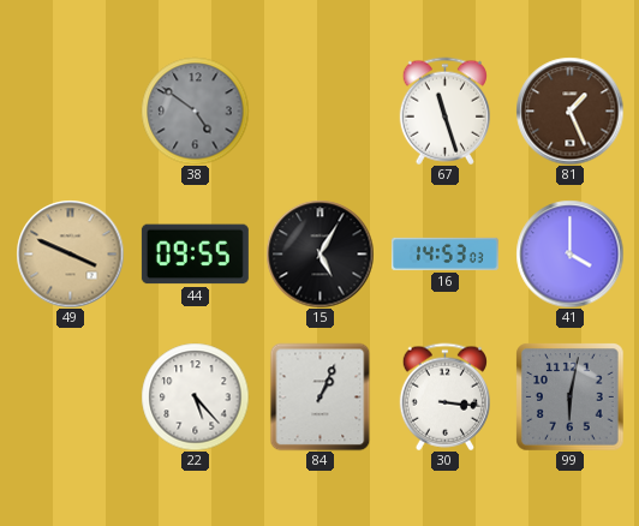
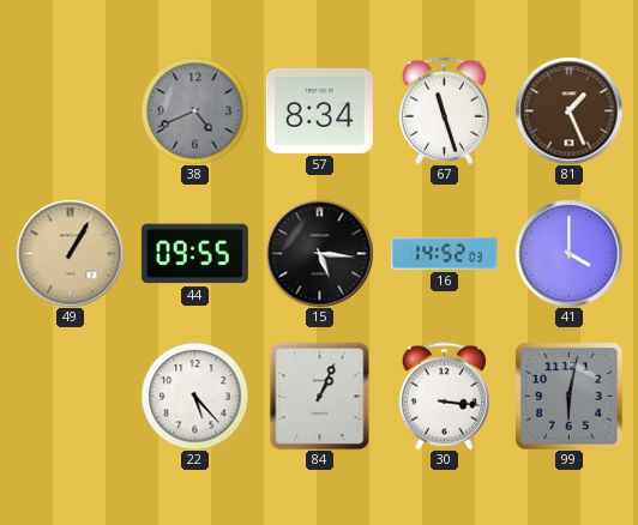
38: 4:51 -> 4:41
57: none -> 8:34
49: 3:49 -> 1:05
15: 5:05 -> 5:16
16: 14:53 -> 14:52
